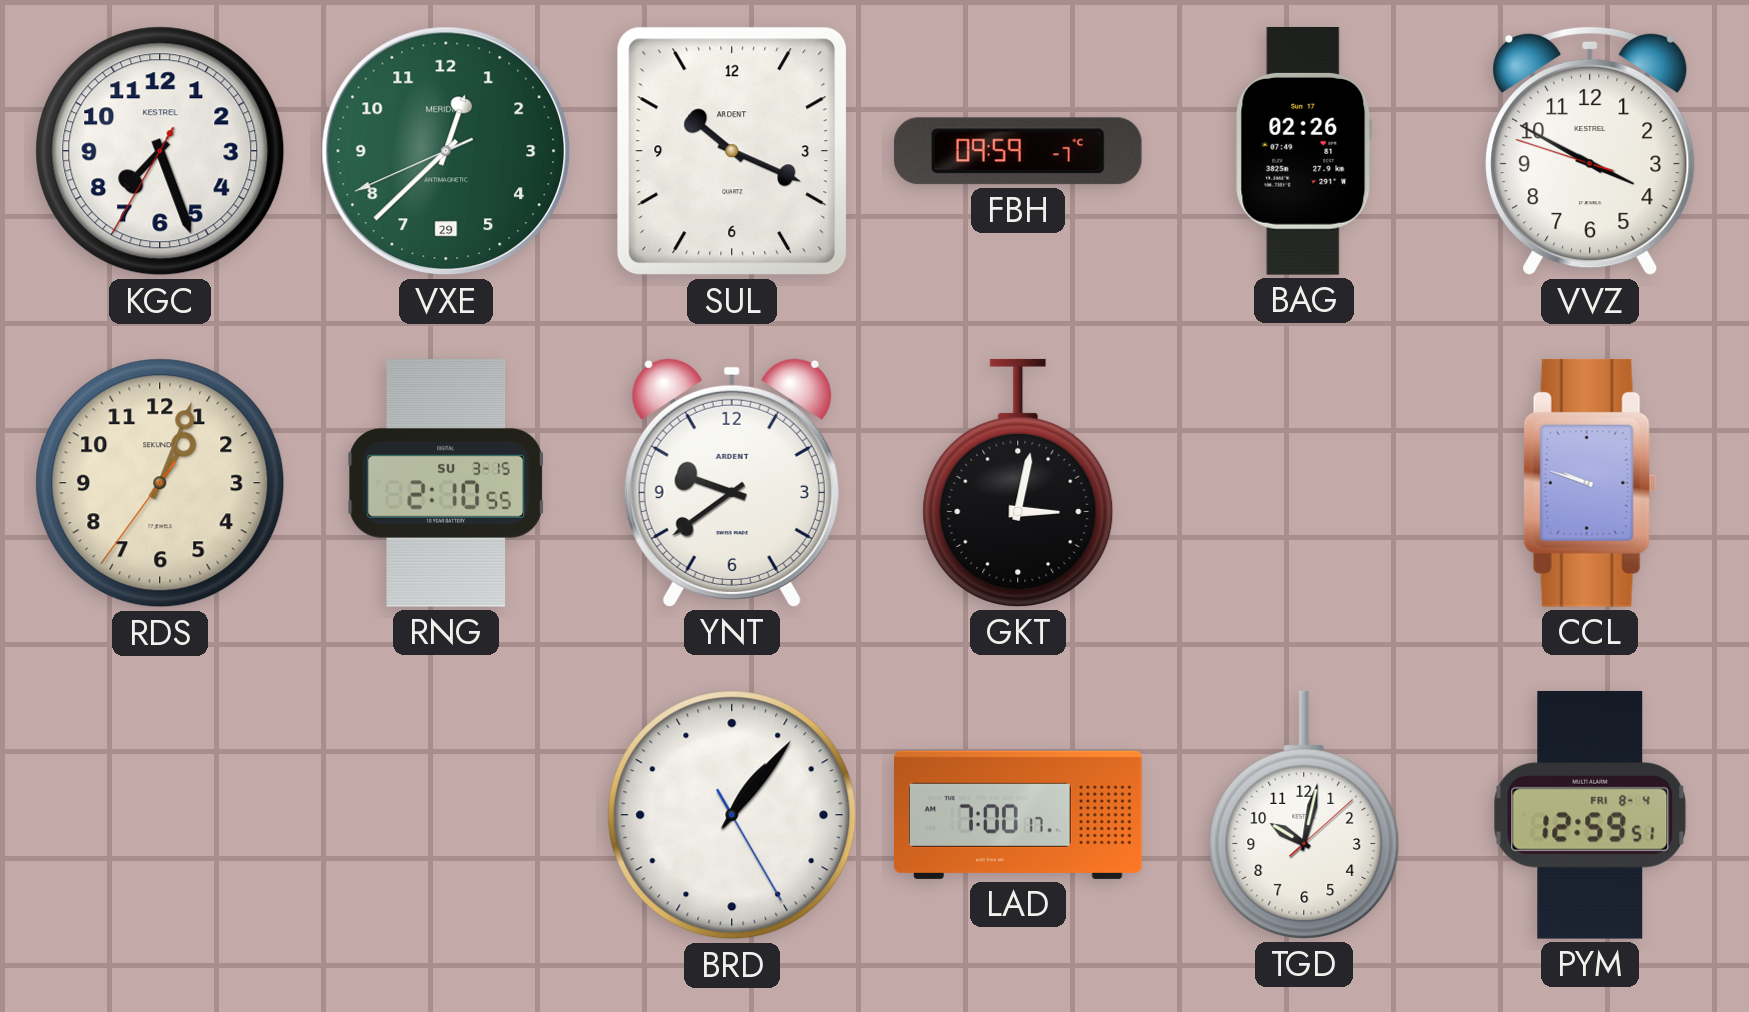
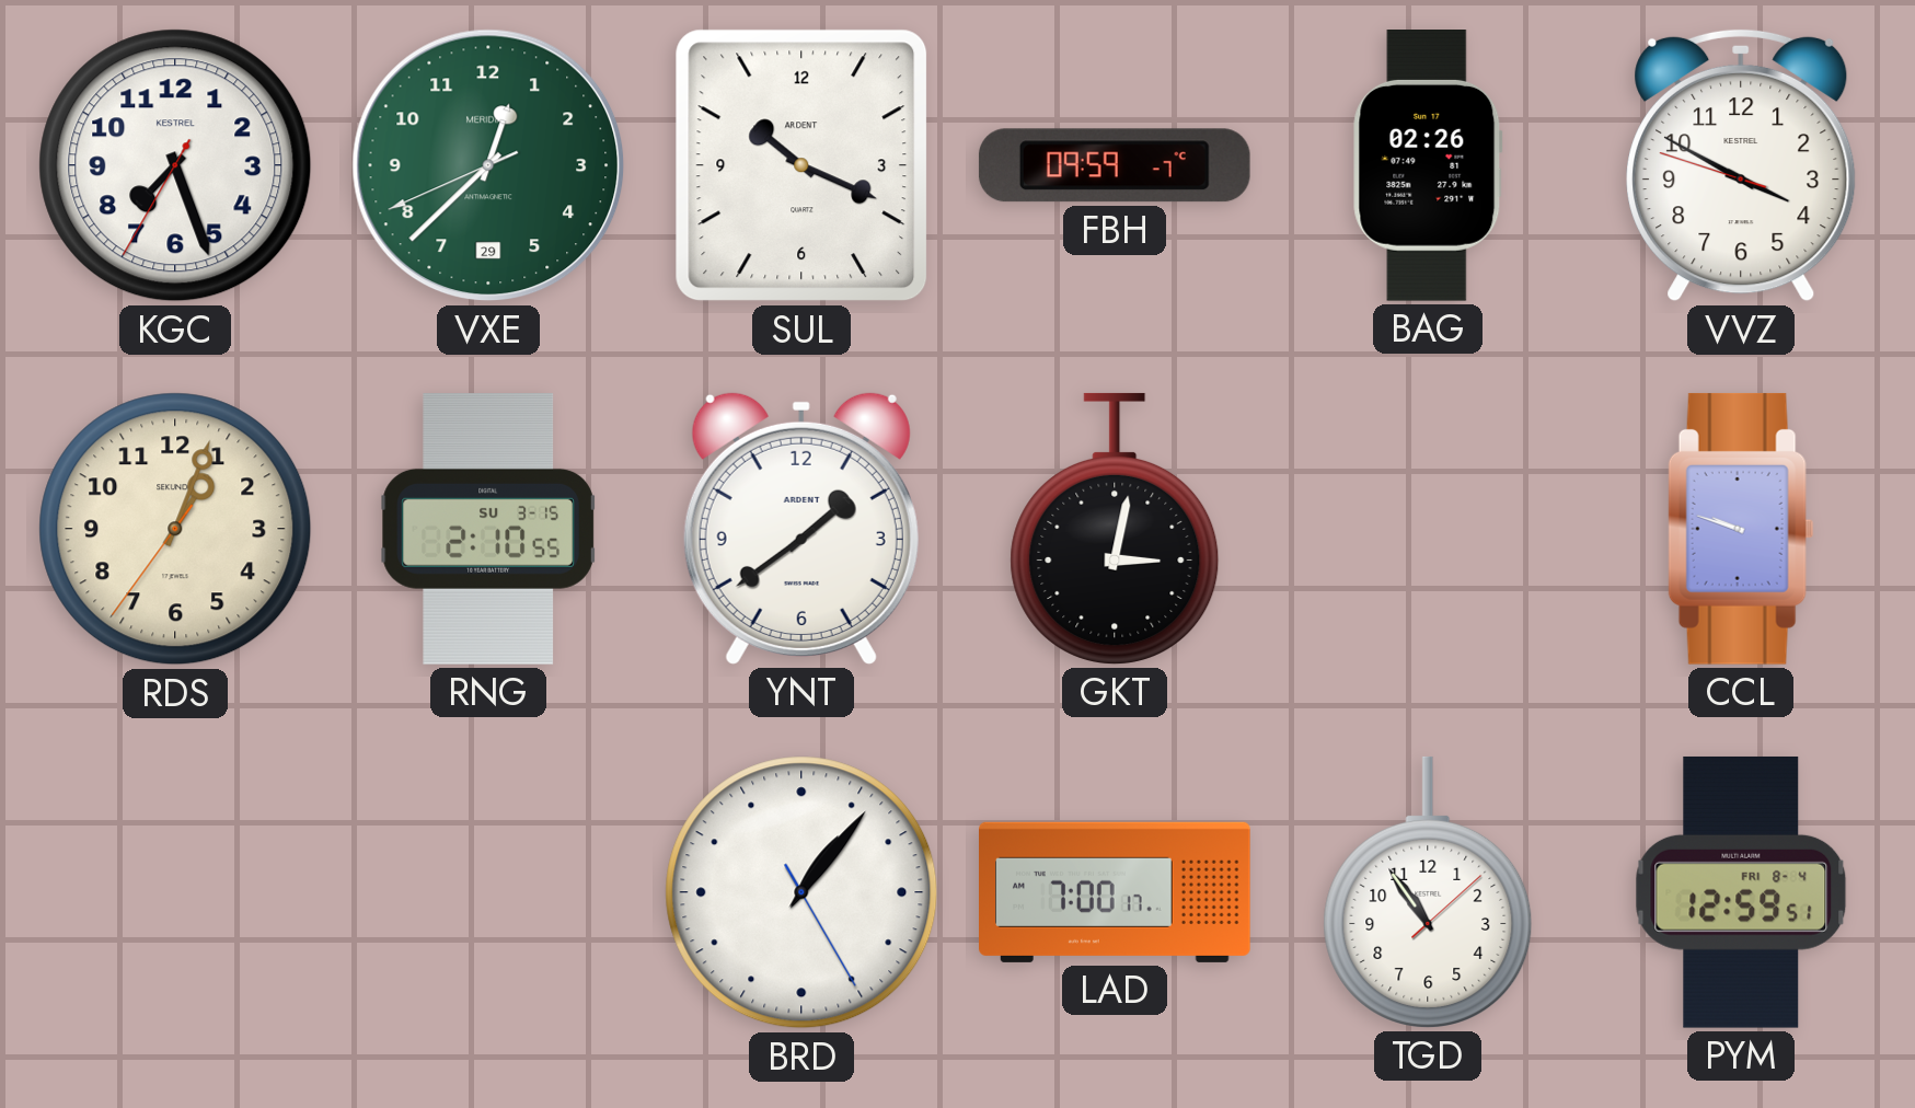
YNT: 9:39 -> 1:39
TGD: 10:02 -> 10:54
